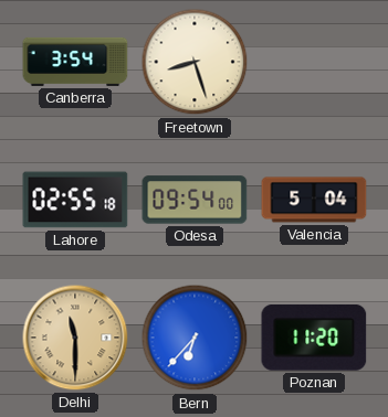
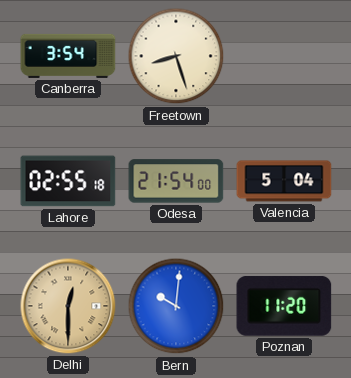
Odesa: 09:54 -> 21:54
Delhi: 11:30 -> 12:30
Bern: 6:37 -> 10:01
